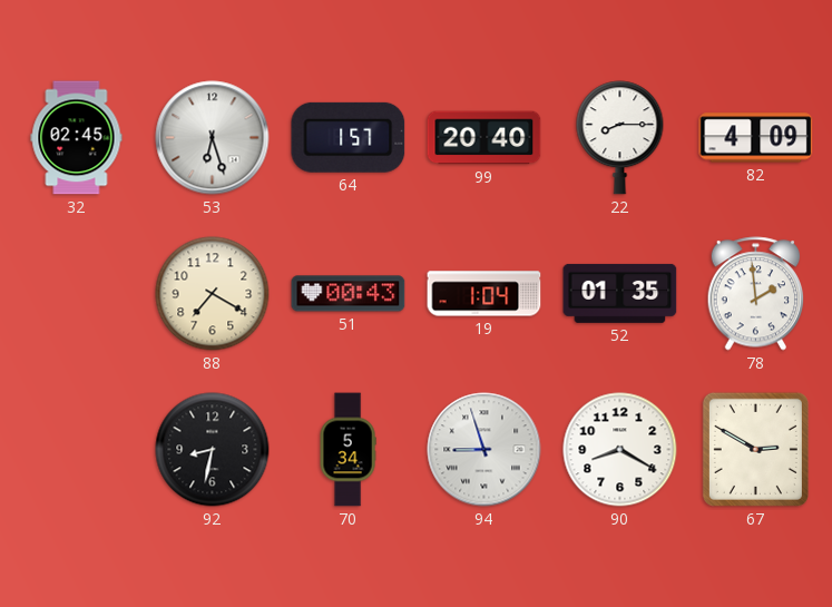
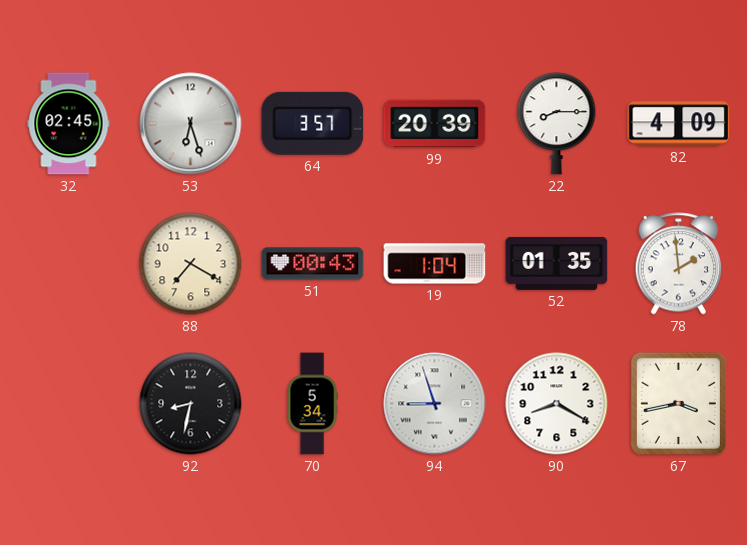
64: 1:57 -> 3:57
99: 20:40 -> 20:39
67: 2:50 -> 3:43
